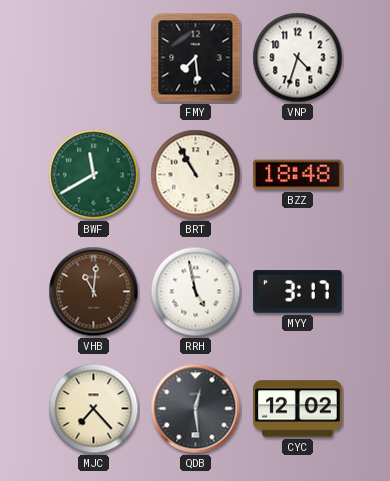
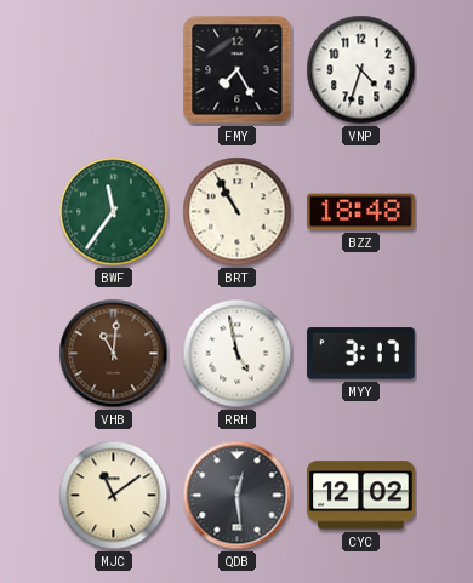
FMY: 7:29 -> 7:25
BWF: 11:40 -> 11:36
MJC: 7:23 -> 11:09
